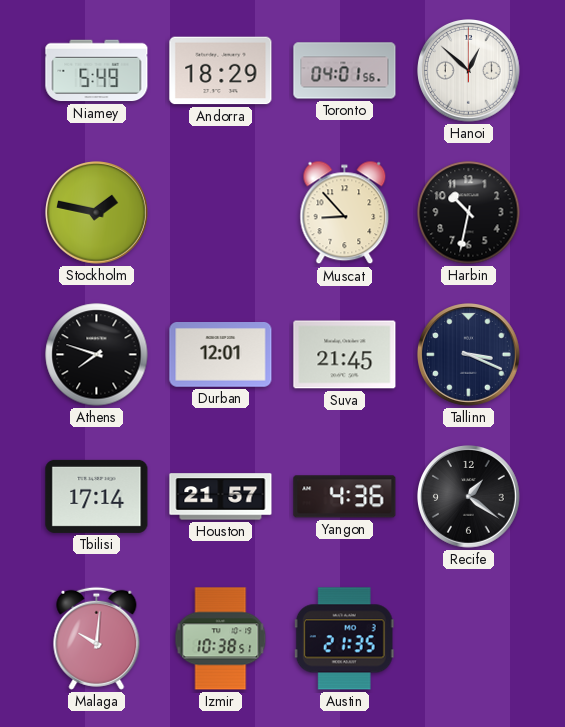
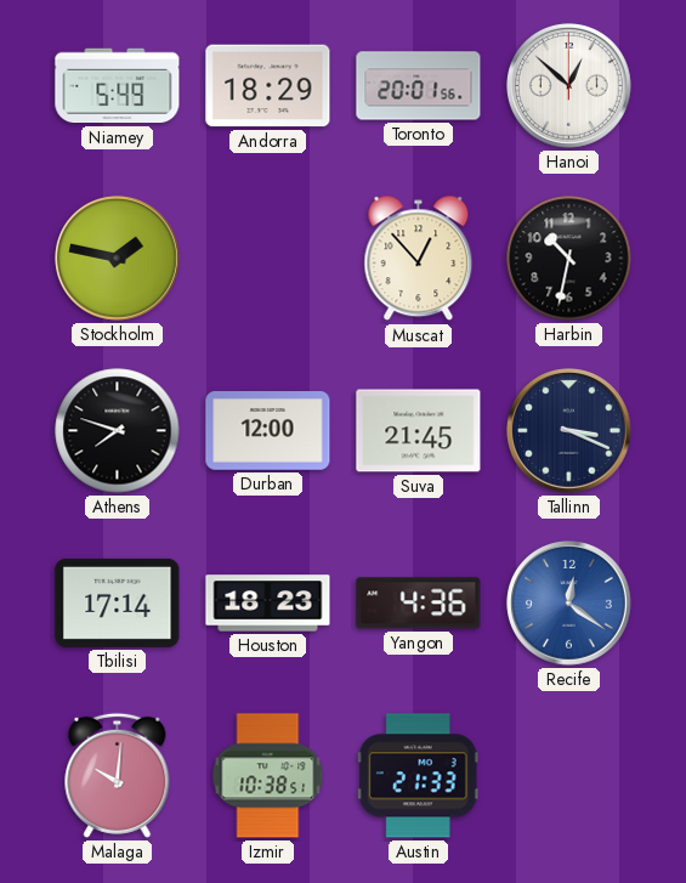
Toronto: 04:01 -> 20:01
Muscat: 8:53 -> 12:53
Durban: 12:01 -> 12:00
Houston: 21:57 -> 18:23
Recife: 1:21 -> 12:21
Recife dial: black -> blue
Austin: 21:35 -> 21:33
